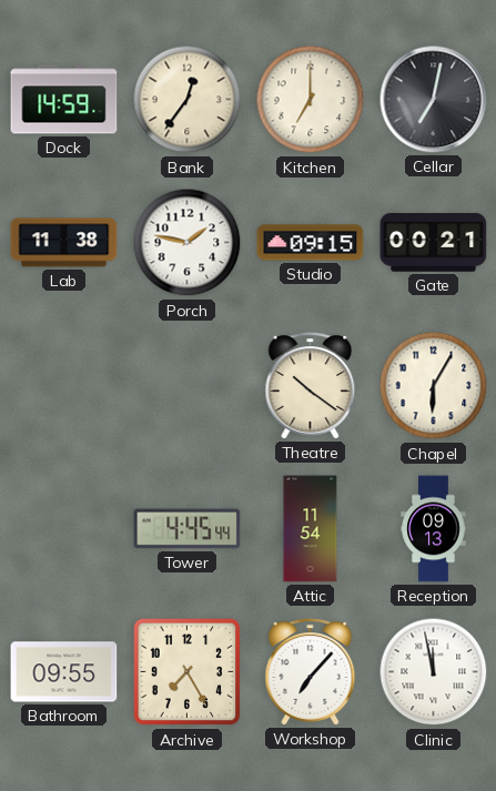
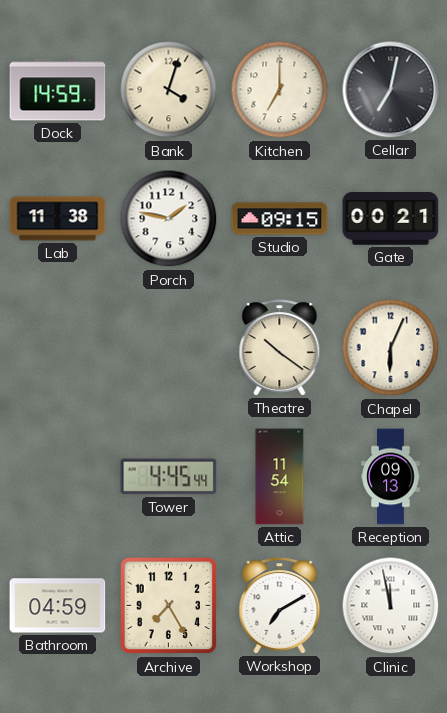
Bank: 12:36 -> 4:03
Chapel: 6:05 -> 6:04
Bathroom: 09:55 -> 04:59
Workshop: 7:07 -> 7:10
